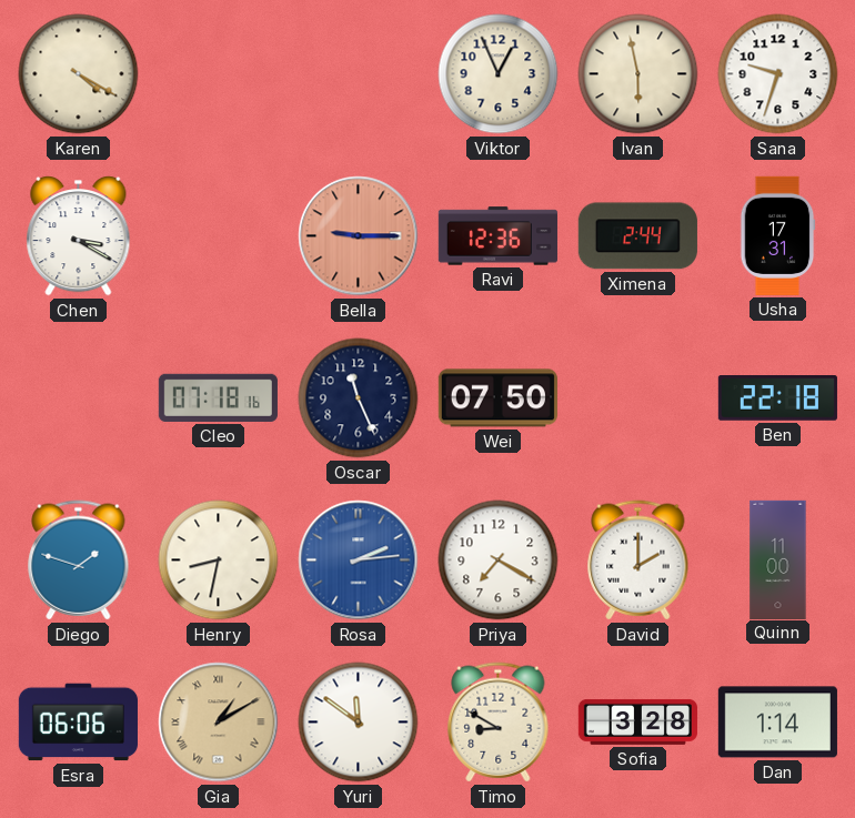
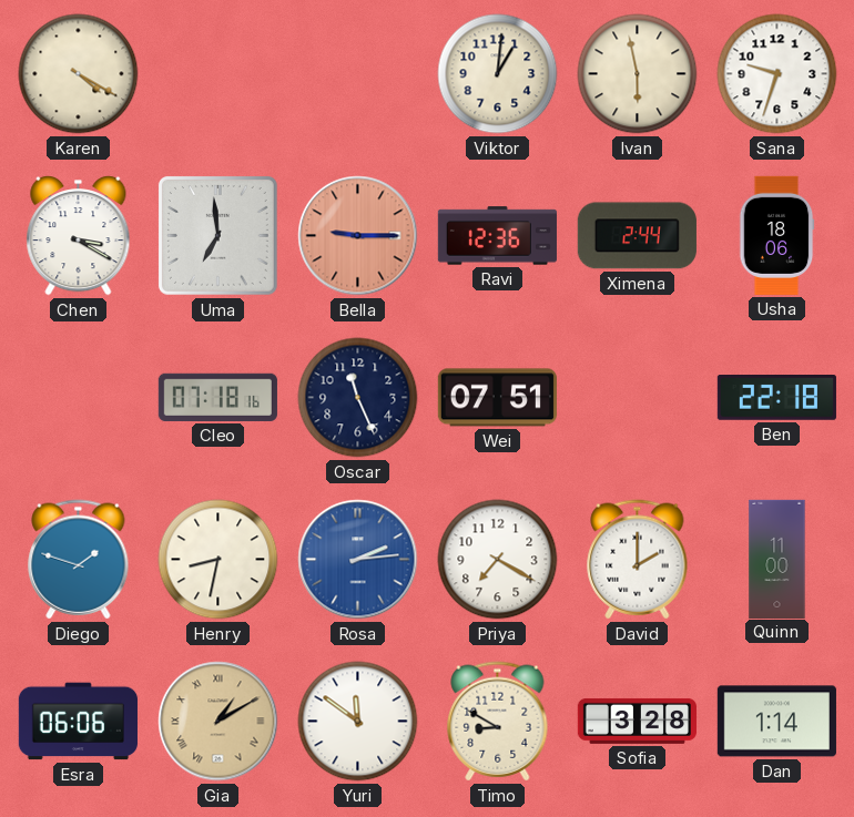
Viktor: 12:56 -> 1:01
Uma: none -> 6:59
Usha: 17:31 -> 18:06
Wei: 07:50 -> 07:51
